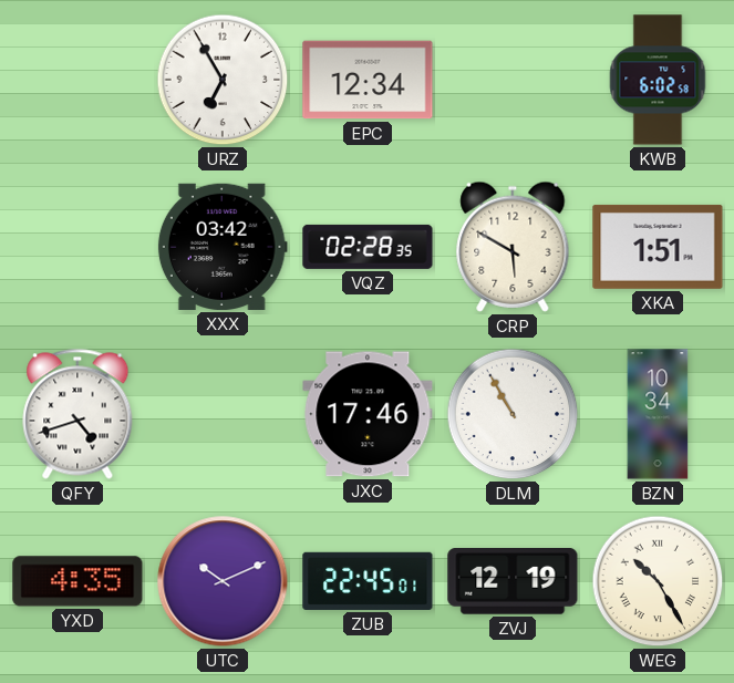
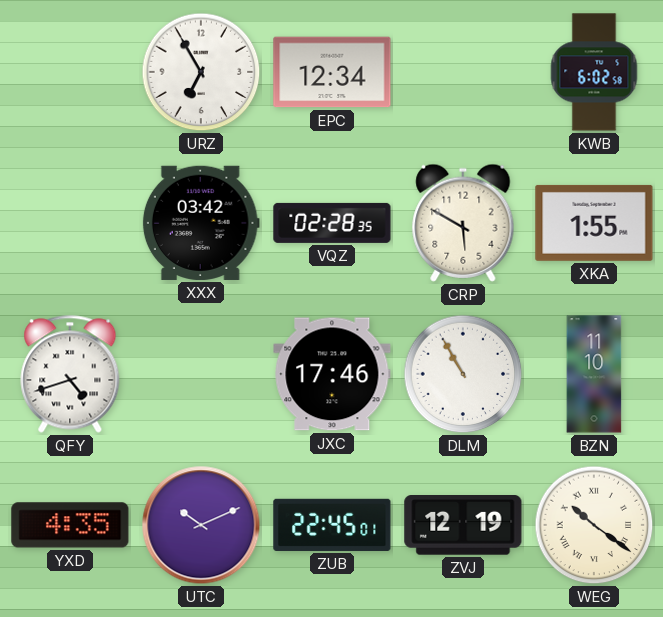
XKA: 1:51 -> 1:55
BZN: 10:34 -> 11:10
WEG: 10:25 -> 10:21
